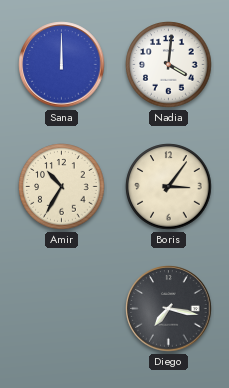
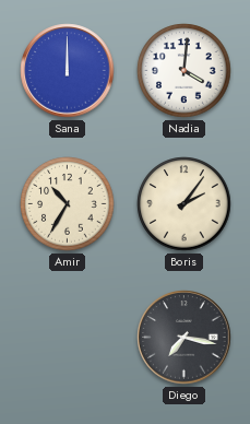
Boris: 3:06 -> 2:06
